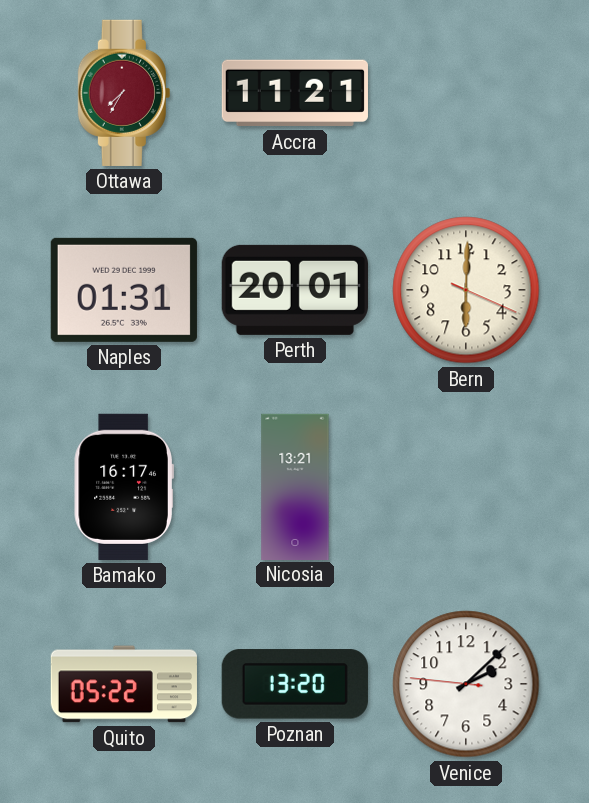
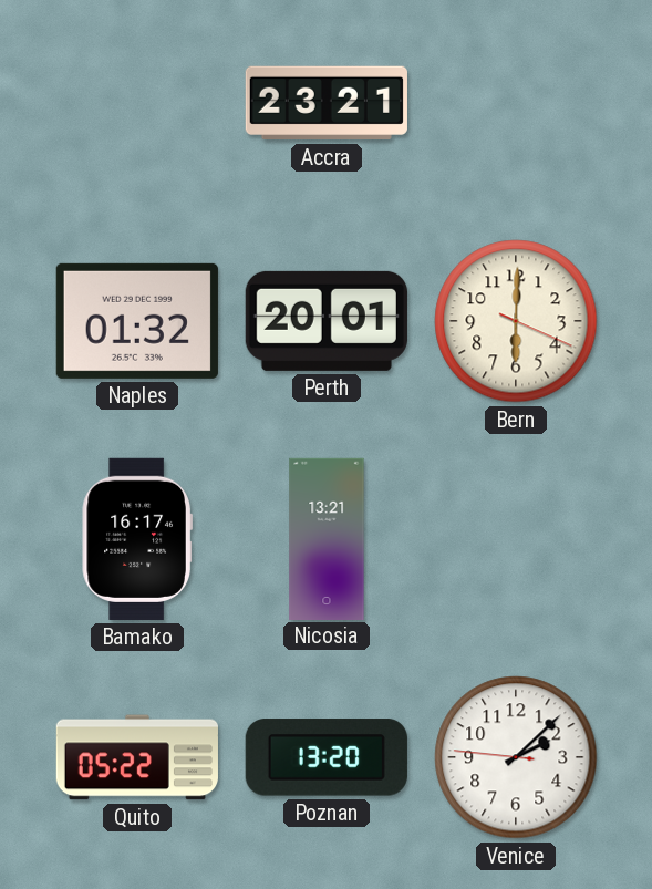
Ottawa: 7:35 -> none
Accra: 11:21 -> 23:21
Naples: 01:31 -> 01:32
